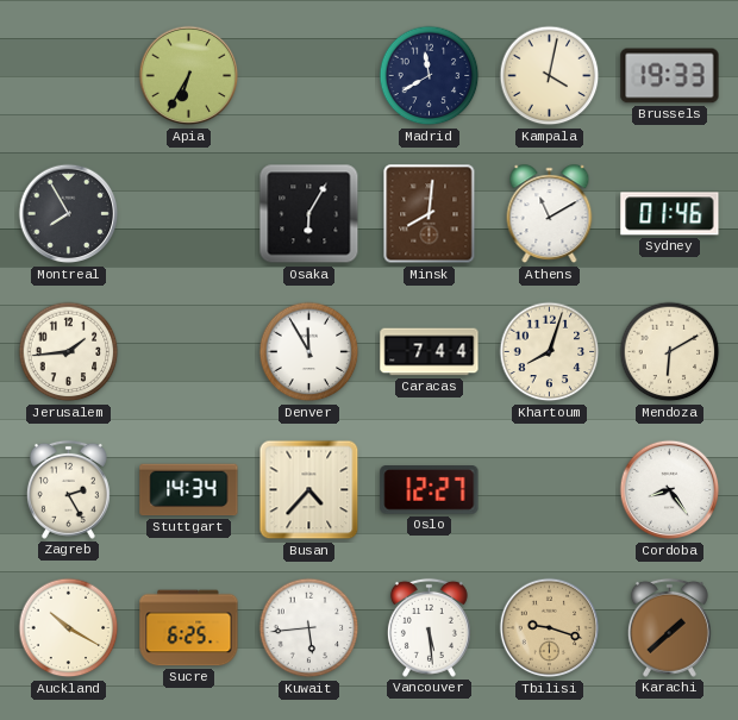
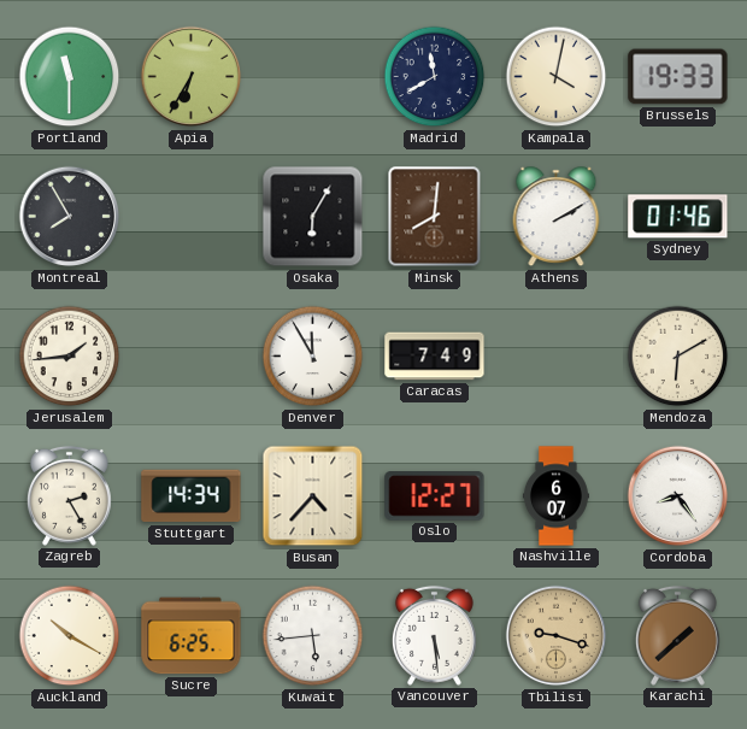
Portland: none -> 11:30
Athens: 11:10 -> 2:10
Caracas: 7:44 -> 7:49
Khartoum: 8:03 -> none
Nashville: none -> 6:07
